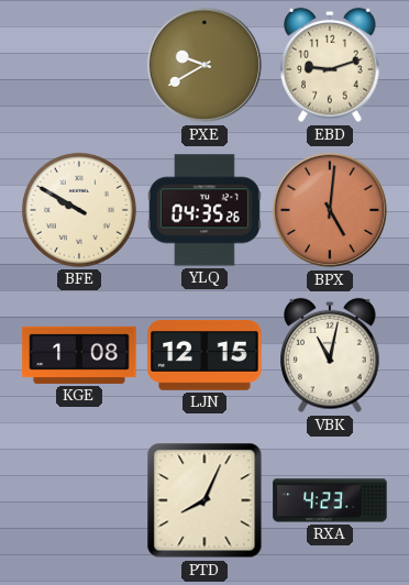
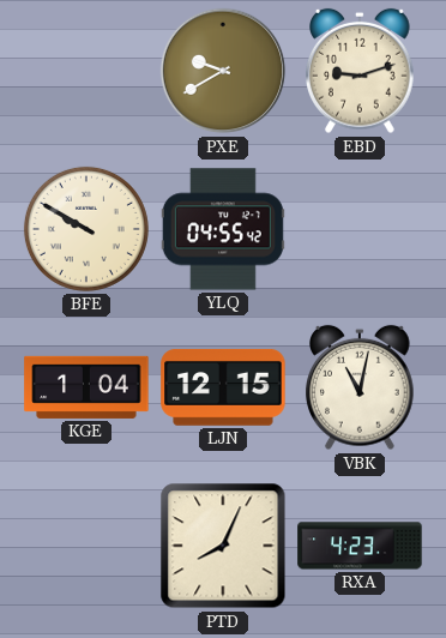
YLQ: 04:35 -> 04:55
BPX: 5:01 -> none
KGE: 1:08 -> 1:04
